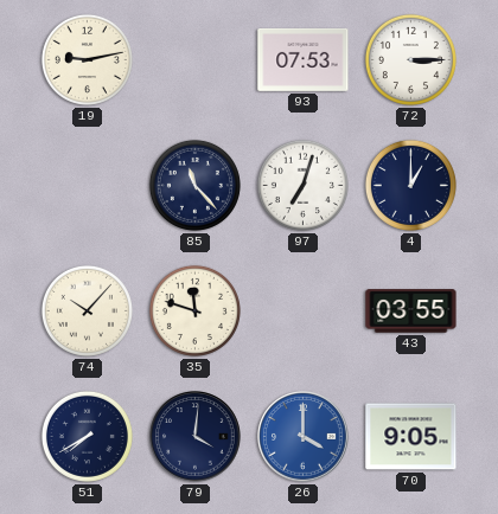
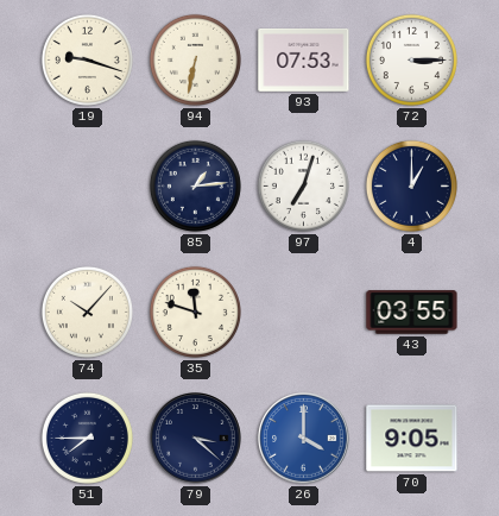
19: 9:13 -> 9:18
94: none -> 6:32
85: 11:23 -> 1:14
51: 7:40 -> 7:45
79: 4:01 -> 3:22
